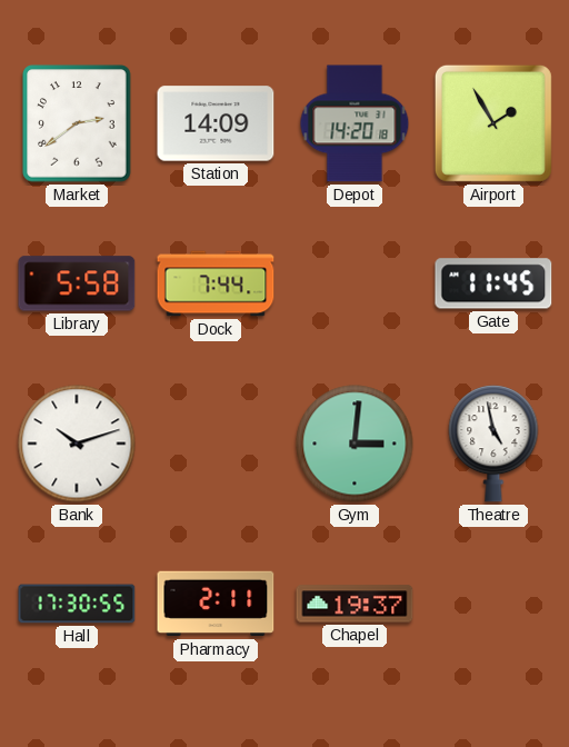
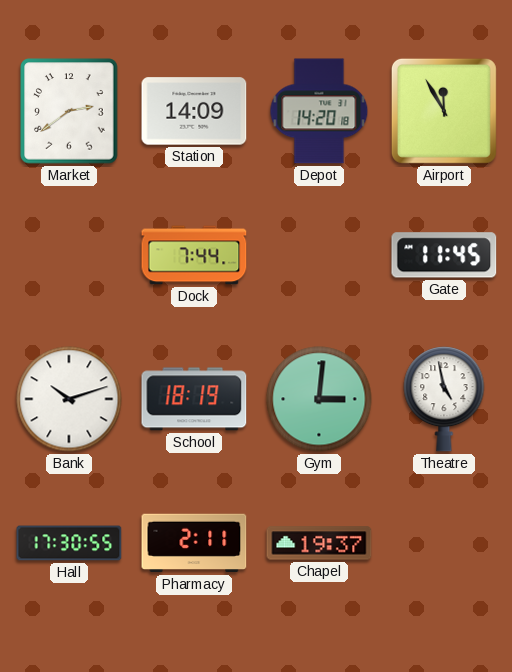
Airport: 1:55 -> 11:55
Library: 5:58 -> none
School: none -> 18:19
